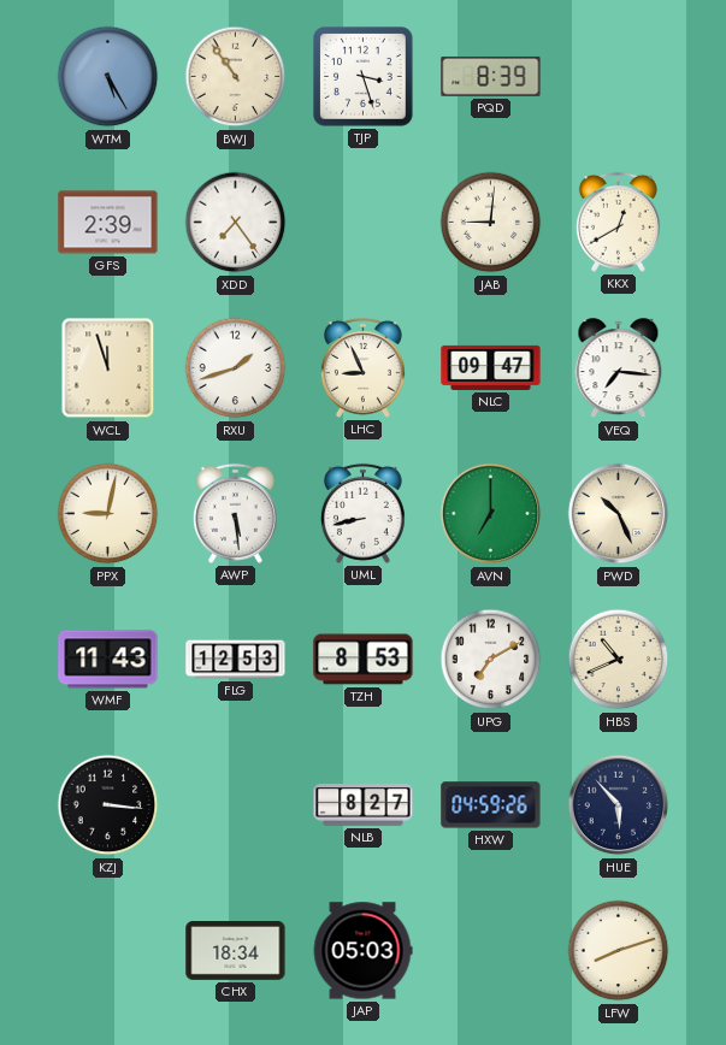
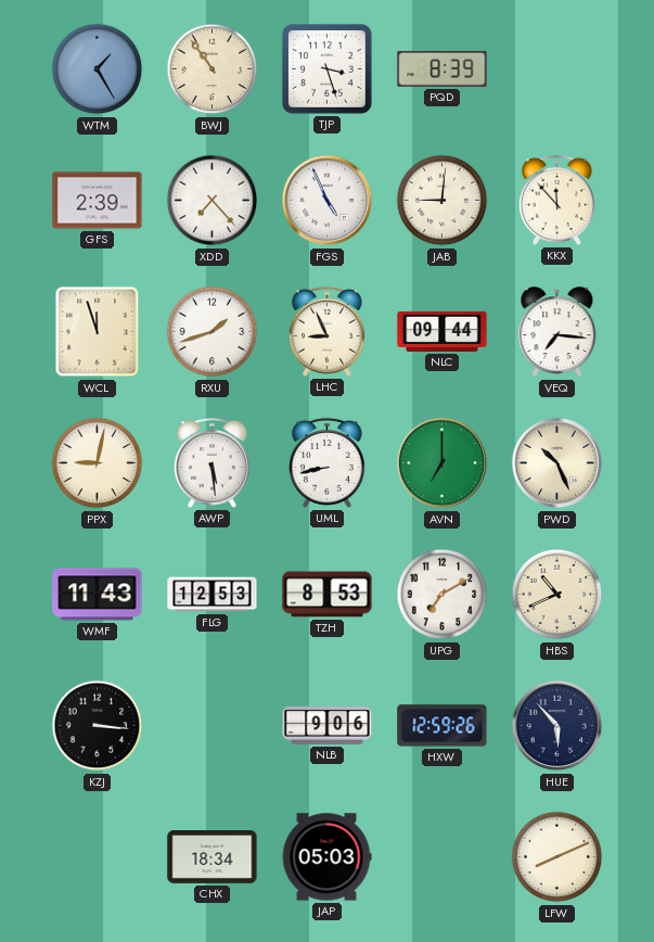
WTM: 5:25 -> 1:25
XDD: 7:24 -> 7:23
FGS: none -> 4:56
KKX: 12:40 -> 11:53
NLC: 09:47 -> 09:44
NLB: 8:27 -> 9:06
HXW: 04:59 -> 12:59
LFW: 8:12 -> 8:11
